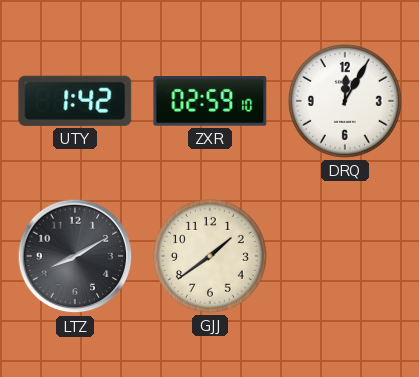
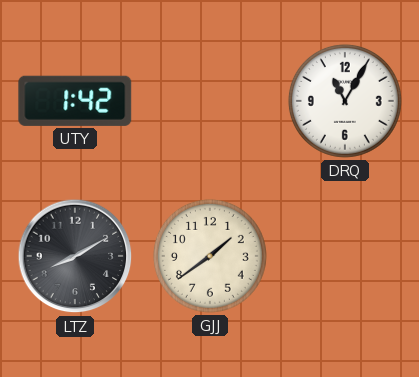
ZXR: 02:59 -> none
DRQ: 12:05 -> 11:05
